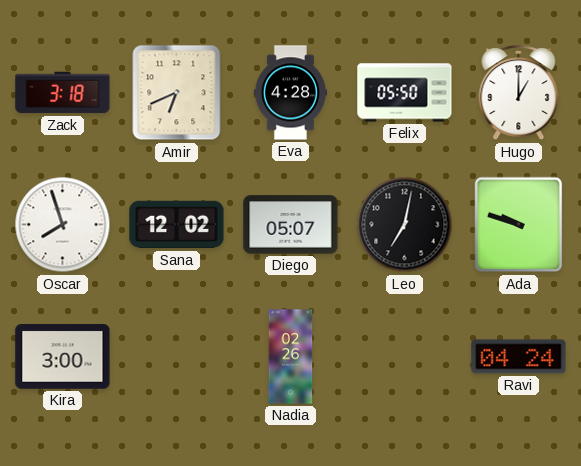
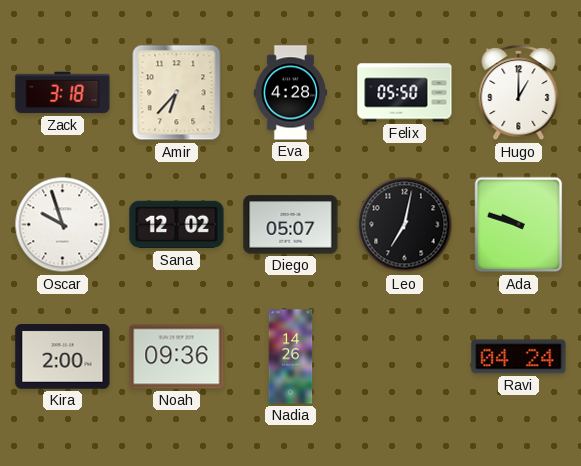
Amir: 6:41 -> 6:37
Oscar: 7:57 -> 9:57
Kira: 3:00 -> 2:00
Noah: none -> 09:36
Nadia: 02:26 -> 14:26
